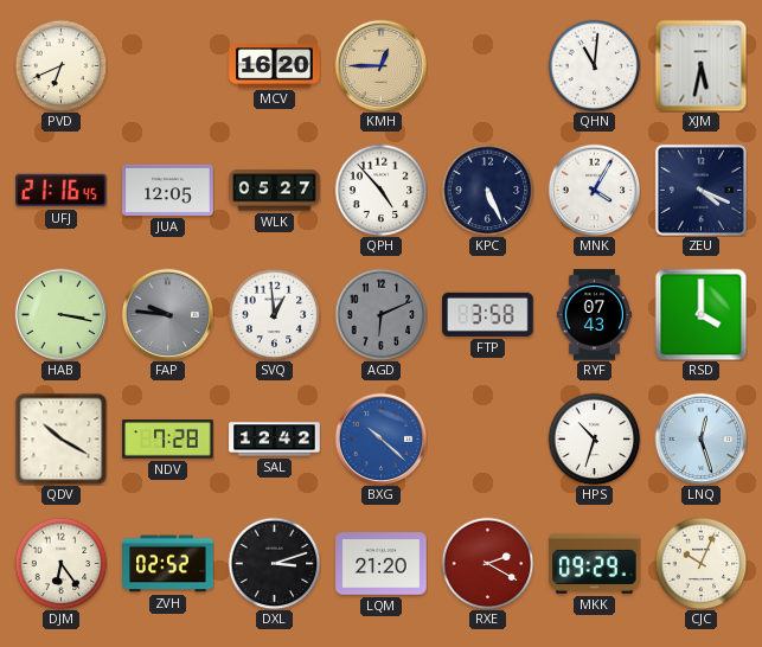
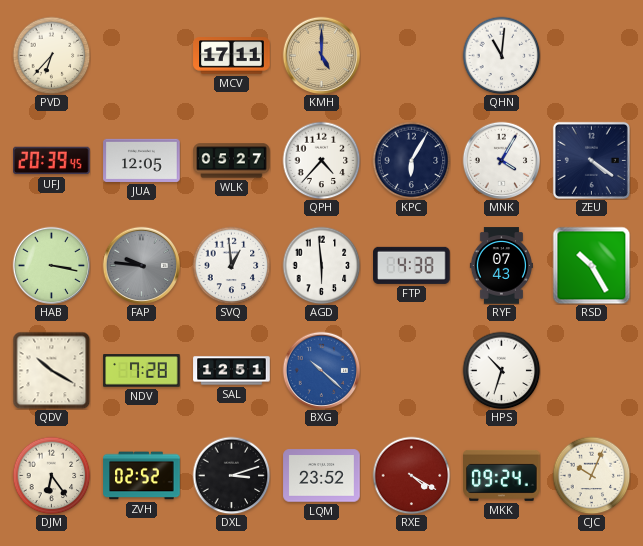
PVD: 6:41 -> 6:37
MCV: 16:20 -> 17:11
KMH: 12:45 -> 5:00
XJM: 5:32 -> none
UFJ: 21:16 -> 20:39
QPH: 4:53 -> 4:37
KPC: 5:26 -> 6:05
ZEU: 4:19 -> 4:21
AGD: 6:11 -> 5:59
AGD dial: grey -> white
FTP: 3:58 -> 4:38
RSD: 4:00 -> 10:25
SAL: 12:42 -> 12:51
LNQ: 12:27 -> none
LQM: 21:20 -> 23:52
RXE: 2:20 -> 4:20
MKK: 09:29 -> 09:24
